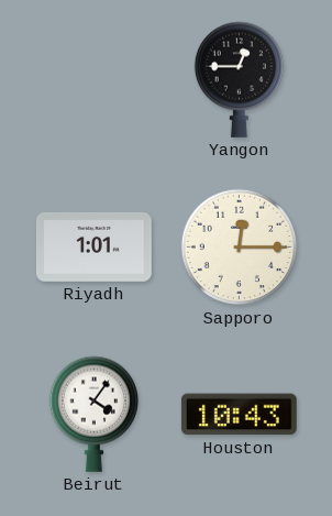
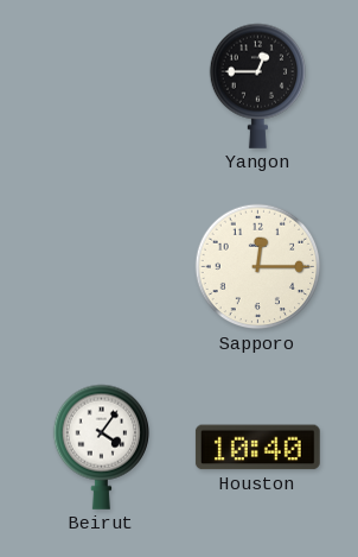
Riyadh: 1:01 -> none
Houston: 10:43 -> 10:40
